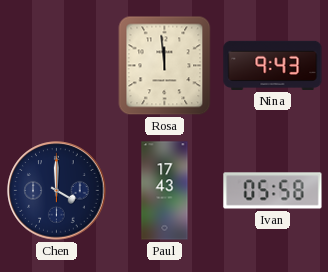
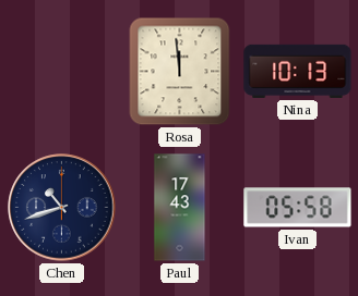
Nina: 9:43 -> 10:13
Chen: 4:00 -> 10:42
